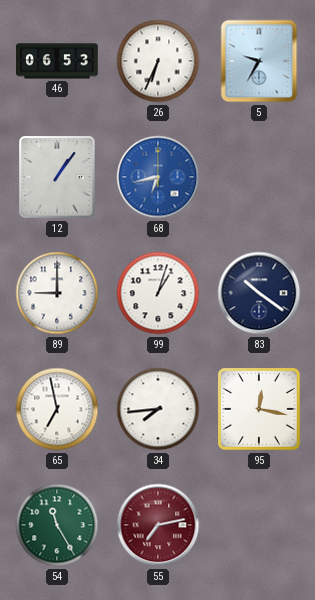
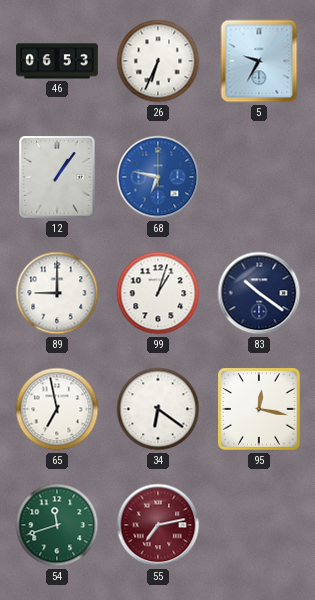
68: 6:43 -> 6:47
34: 7:44 -> 6:21
54: 11:25 -> 11:42
